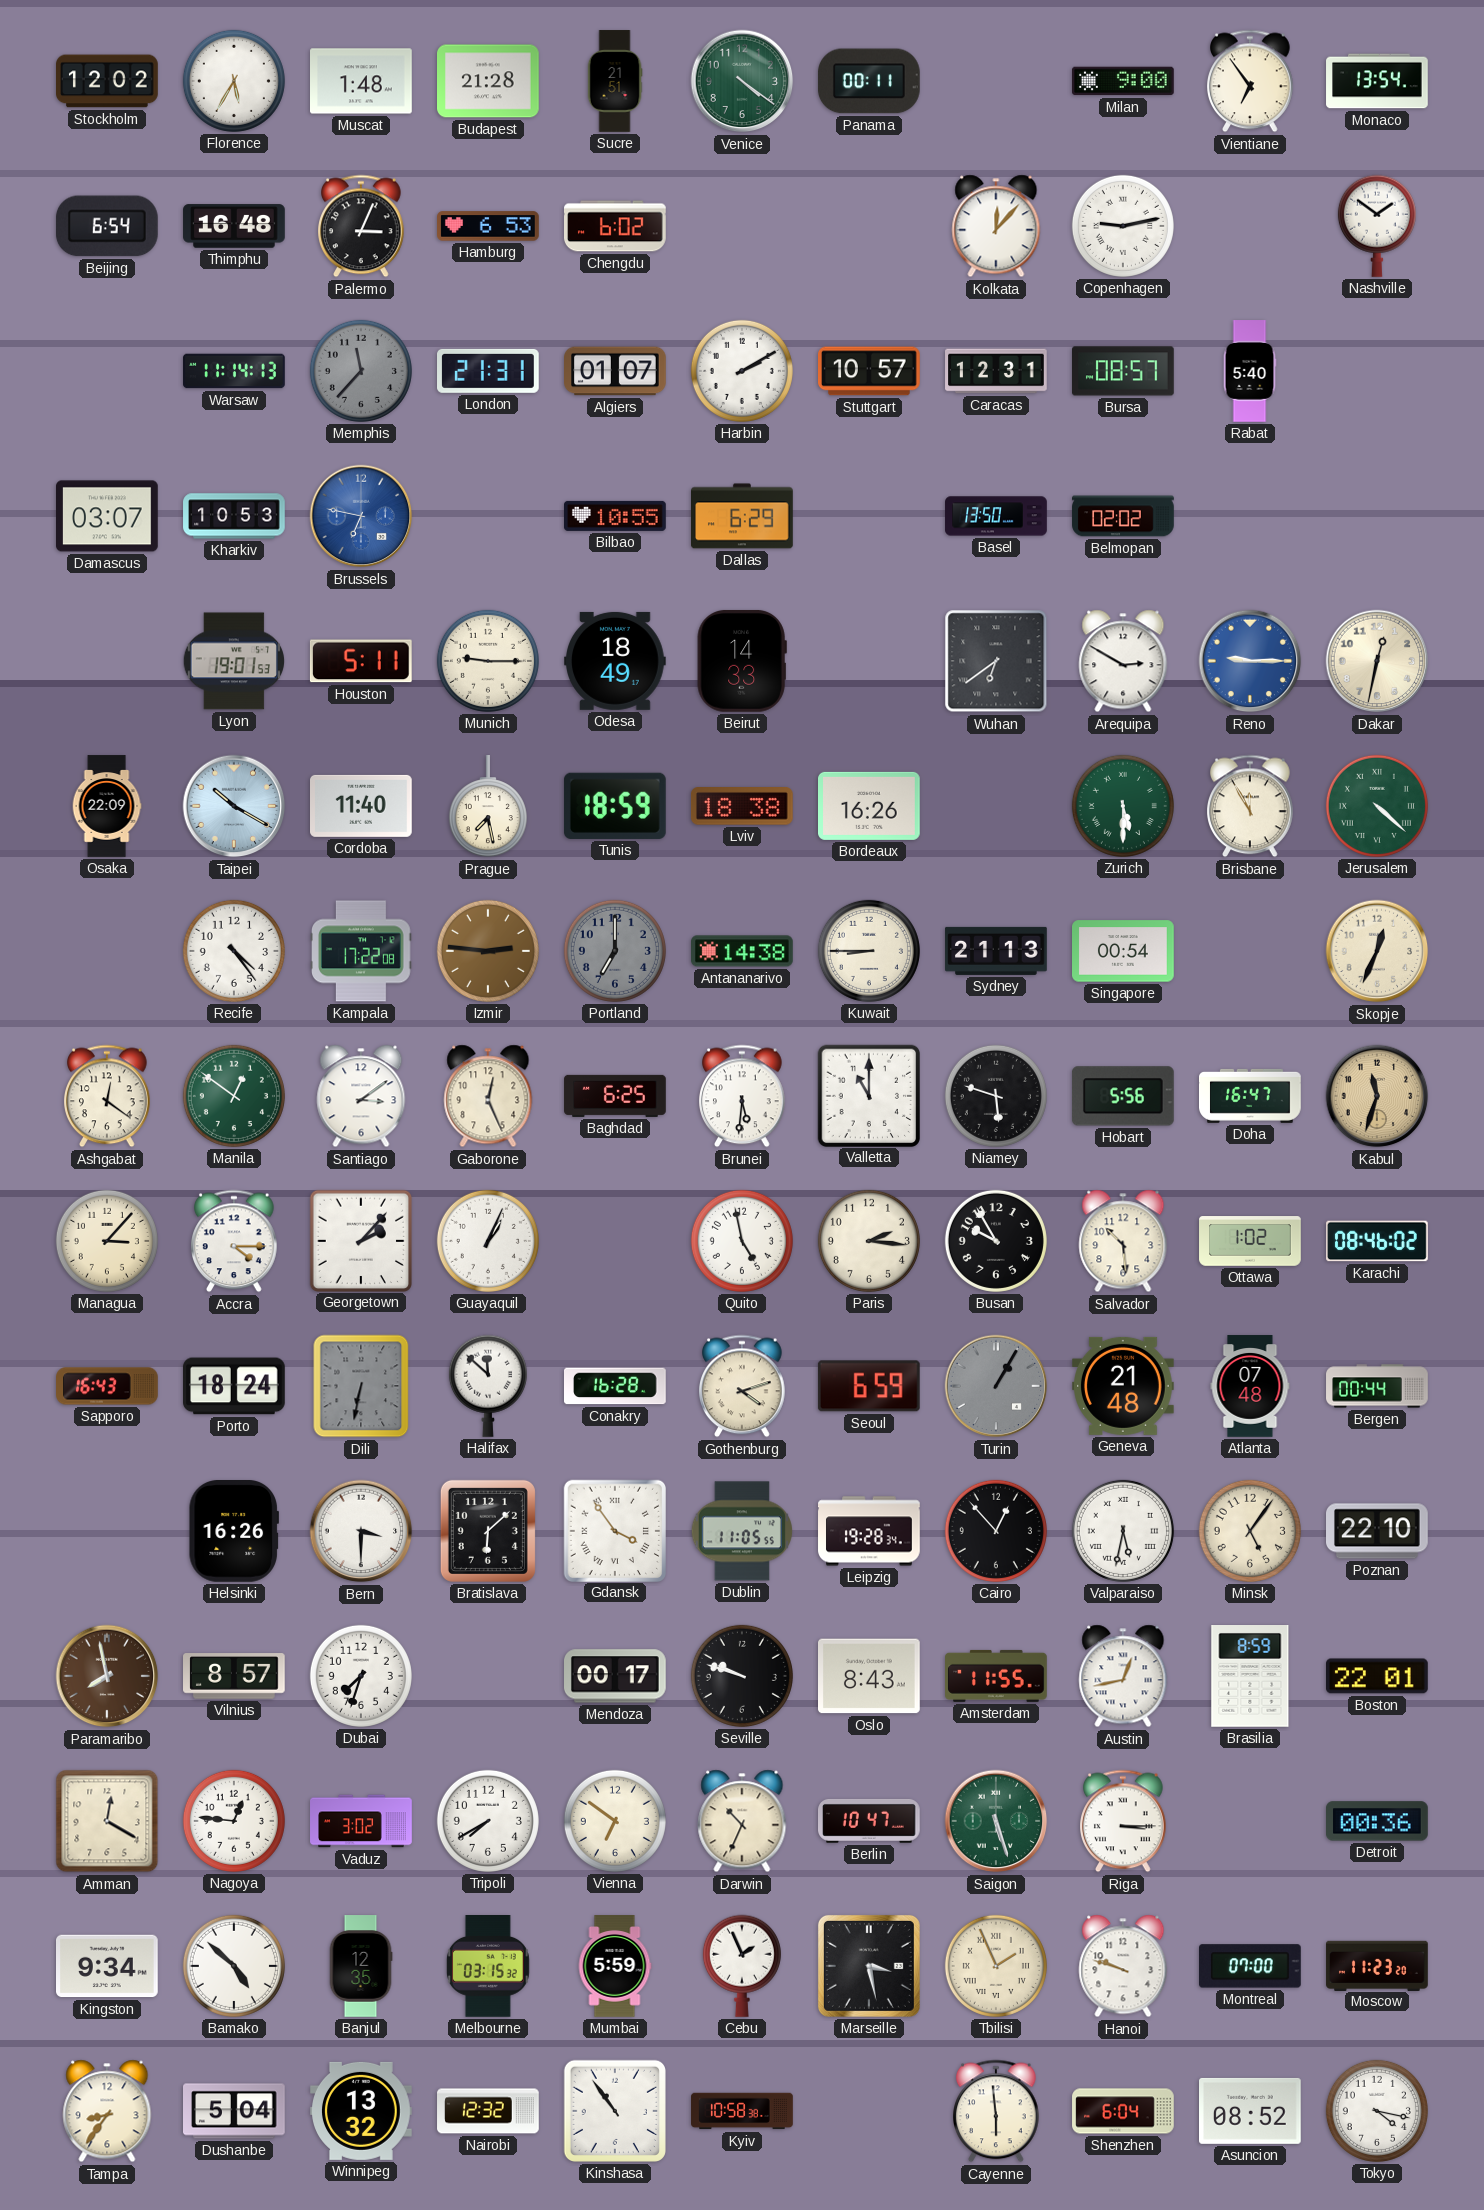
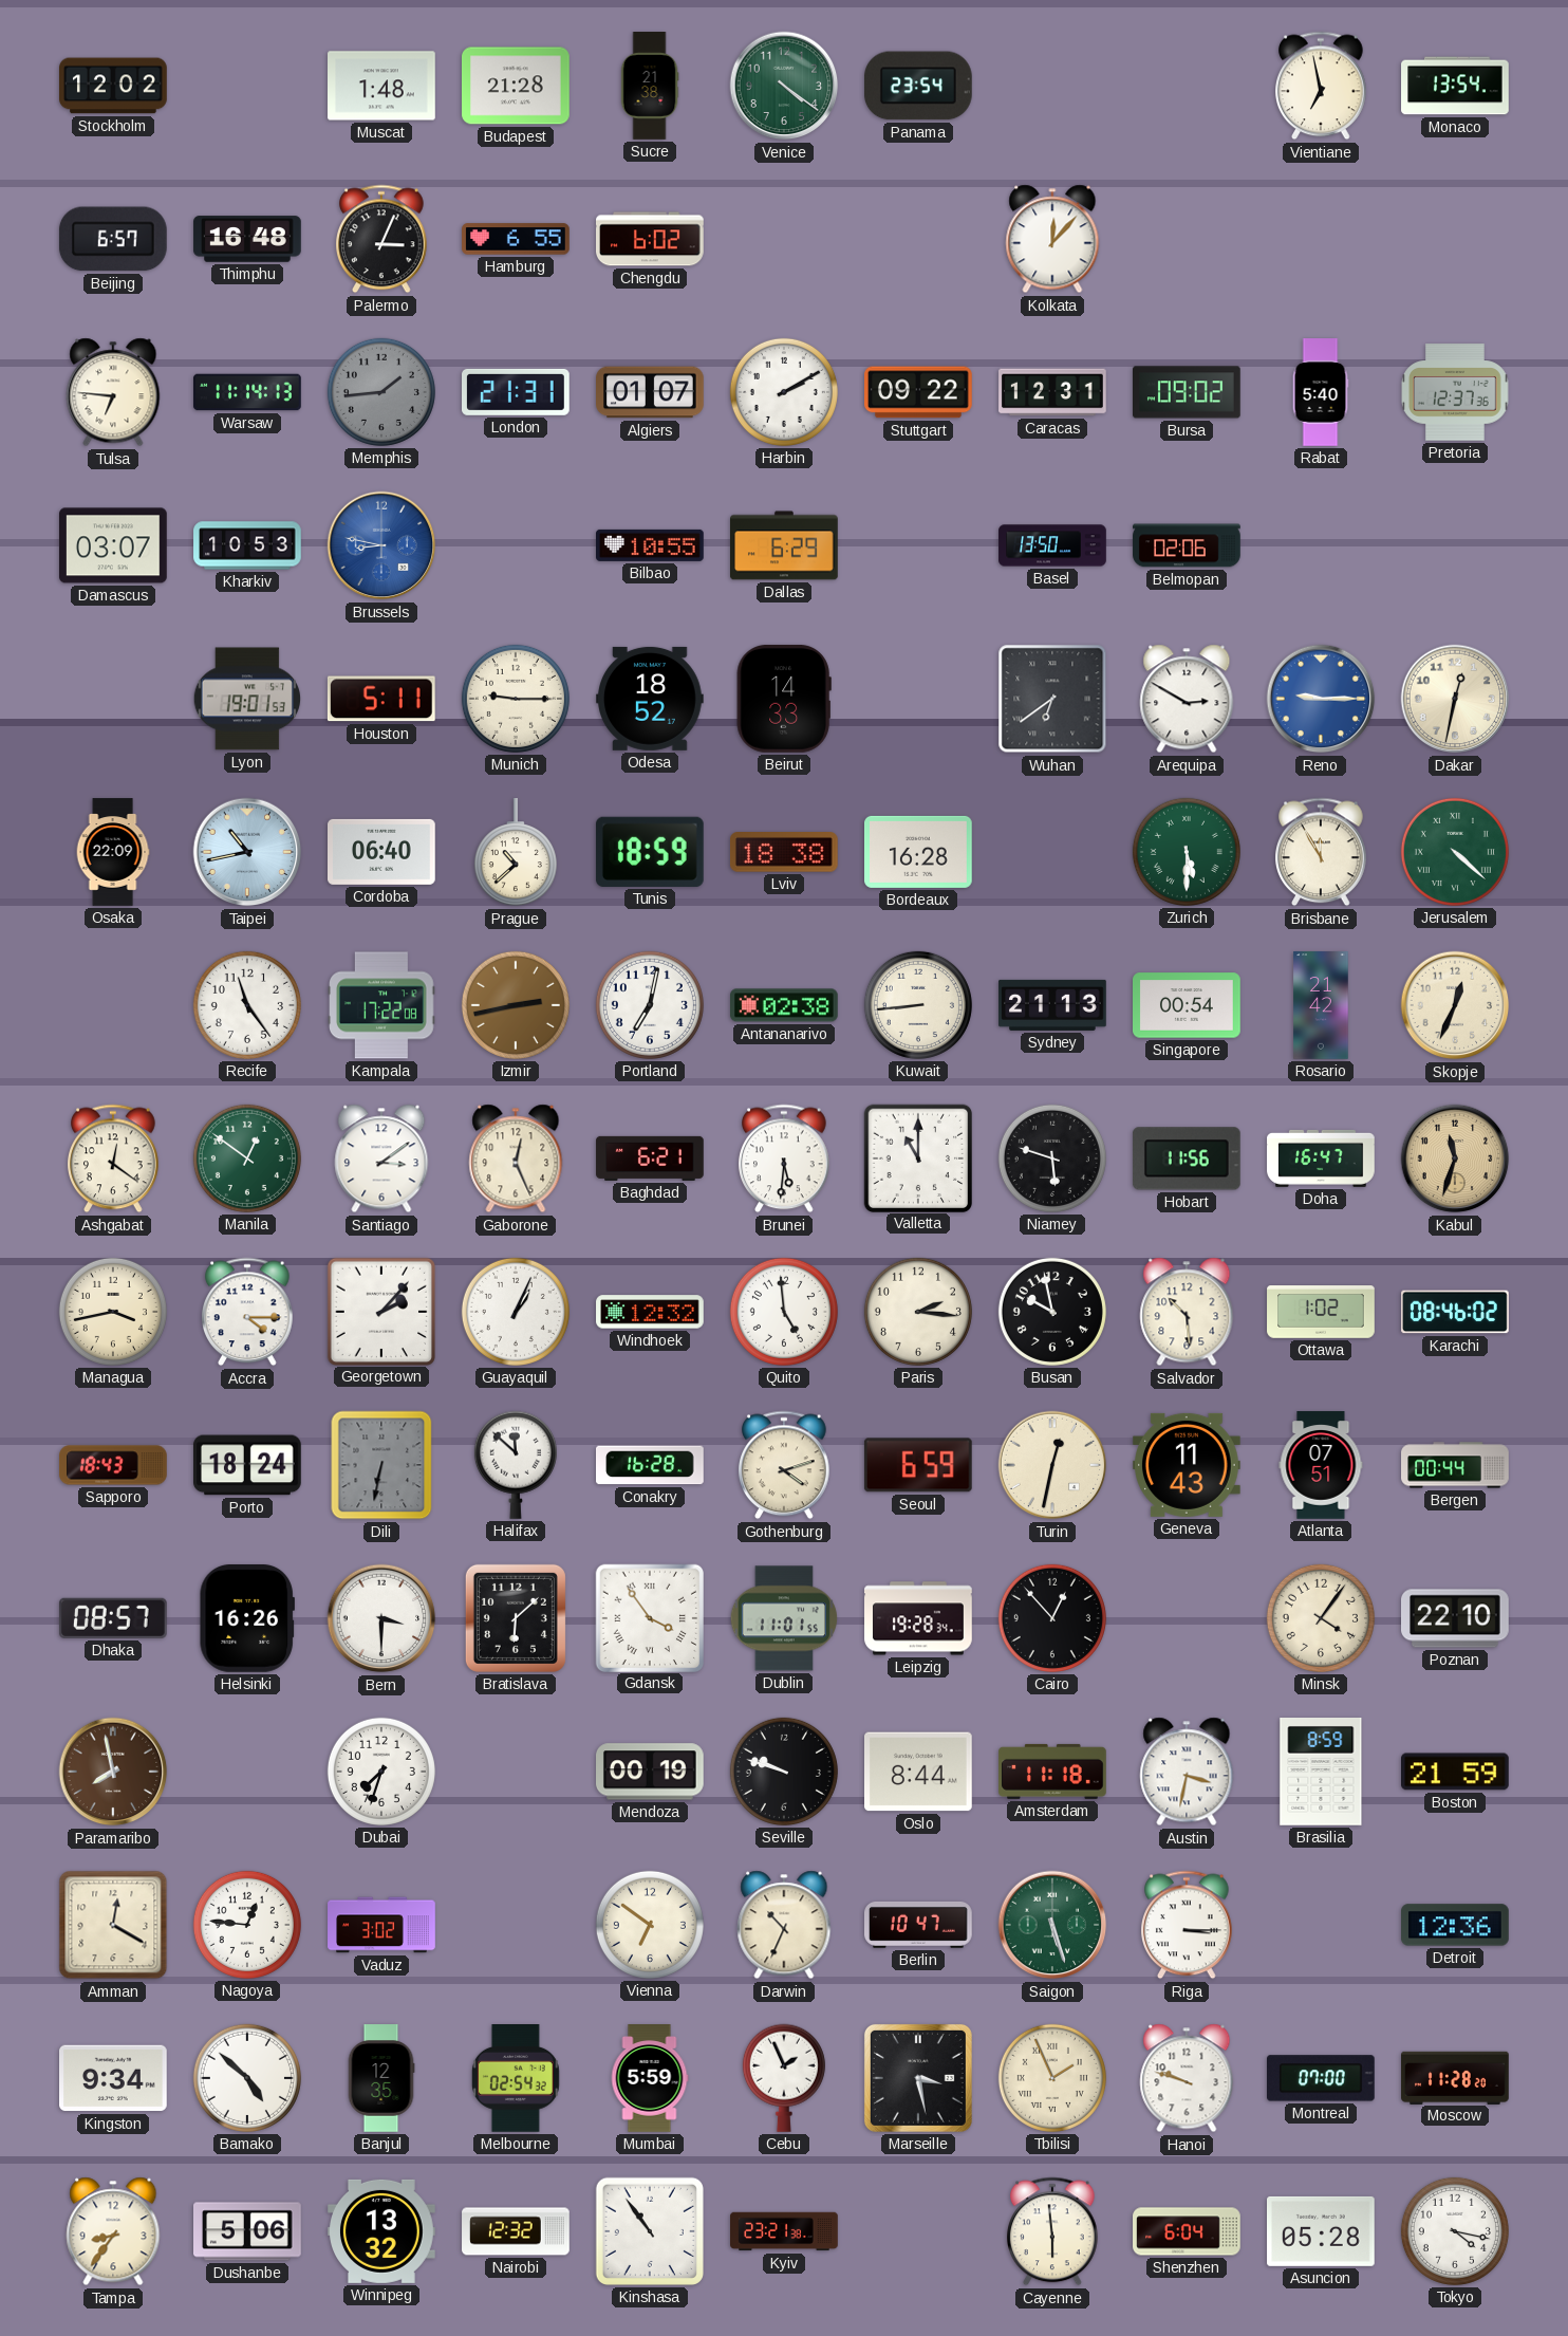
Florence: 5:35 -> none
Sucre: 21:51 -> 21:38
Panama: 00:11 -> 23:54
Milan: 9:00 -> none
Vientiane: 6:54 -> 6:58
Beijing: 6:54 -> 6:57
Hamburg: 6:53 -> 6:55
Copenhagen: 9:13 -> none
Nashville: 1:51 -> none
Tulsa: none -> 6:46
Memphis: 11:37 -> 1:44
Stuttgart: 10:57 -> 09:22
Bursa: 08:57 -> 09:02
Pretoria: none -> 12:37
Brussels: 6:47 -> 8:47
Belmopan: 02:02 -> 02:06
Odesa: 18:49 -> 18:52
Taipei: 10:20 -> 10:43
Cordoba: 11:40 -> 06:40
Prague: 7:28 -> 10:38
Bordeaux: 16:26 -> 16:28
Recife: 4:24 -> 11:24
Izmir: 2:46 -> 2:43
Portland: 7:00 -> 7:02
Portland dial: grey -> white
Antananarivo: 14:38 -> 02:38
Kuwait: 8:45 -> 8:44
Rosario: none -> 21:42
Baghdad: 6:25 -> 6:21
Hobart: 5:56 -> 11:56
Managua: 3:07 -> 3:43
Windhoek: none -> 12:32
Quito: 4:58 -> 4:59
Busan: 9:55 -> 9:58
Sapporo: 16:43 -> 18:43
Turin: 1:05 -> 12:32
Turin dial: grey -> cream
Geneva: 21:48 -> 11:43
Atlanta: 07:48 -> 07:51
Dhaka: none -> 08:57
Dublin: 11:05 -> 11:01
Valparaiso: 5:32 -> none
Minsk: 5:06 -> 4:06
Vilnius: 8:57 -> none
Mendoza: 00:17 -> 00:19
Oslo: 8:43 -> 8:44
Amsterdam: 11:55 -> 11:18
Austin: 12:43 -> 3:32
Boston: 22:01 -> 21:59
Tripoli: 7:40 -> none
Detroit: 00:36 -> 12:36
Melbourne: 03:15 -> 02:54
Moscow: 11:23 -> 11:28
Dushanbe: 5:04 -> 5:06
Kyiv: 10:58 -> 23:21
Asuncion: 08:52 -> 05:28
